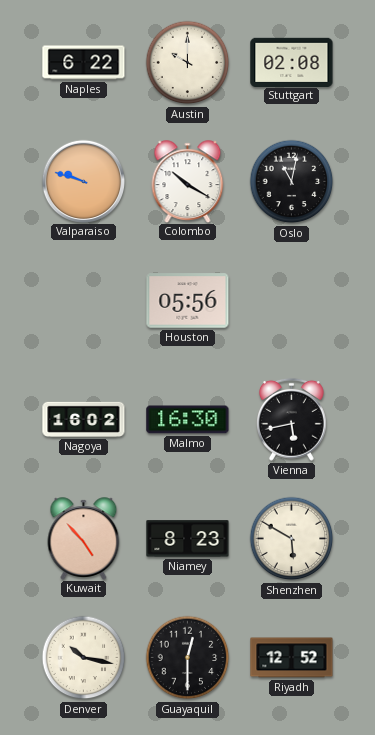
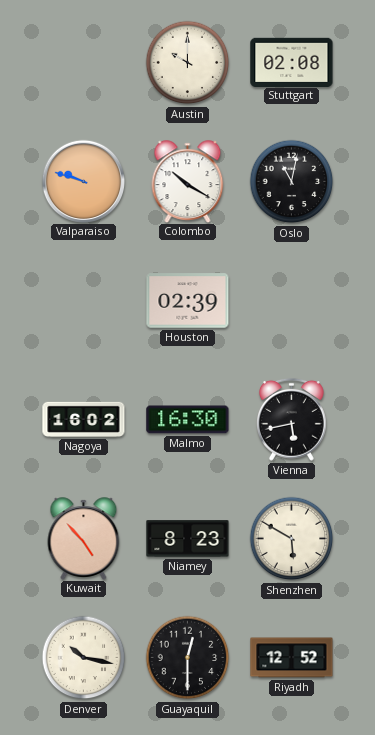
Naples: 6:22 -> none
Houston: 05:56 -> 02:39
